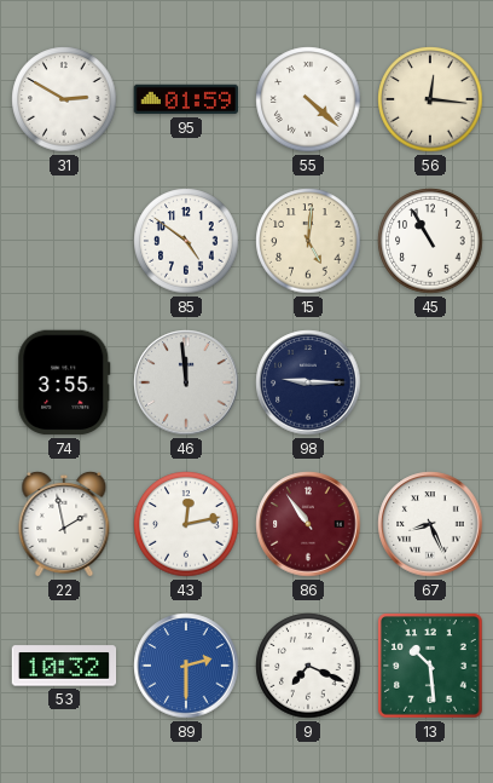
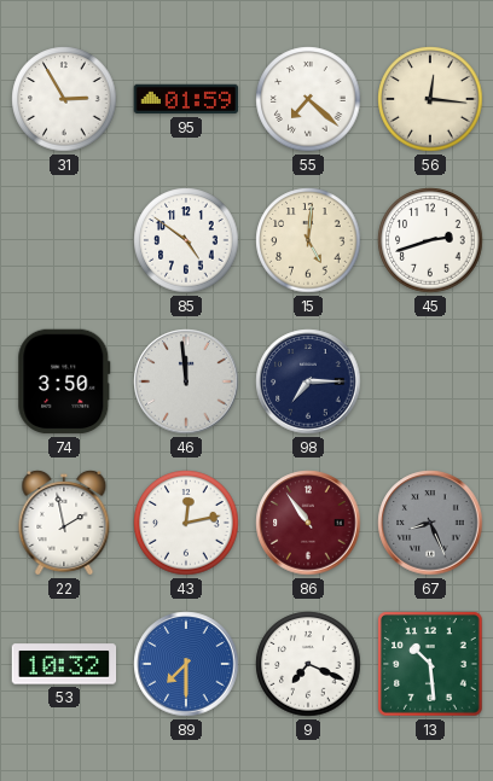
31: 2:50 -> 2:55
55: 4:22 -> 7:22
45: 10:55 -> 2:42
74: 3:55 -> 3:50
98: 9:15 -> 7:15
67 dial: white -> grey
89: 2:30 -> 7:30
